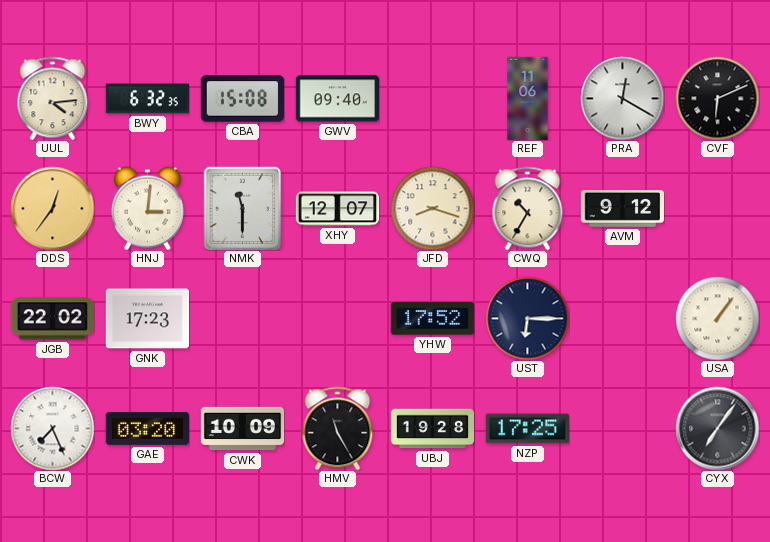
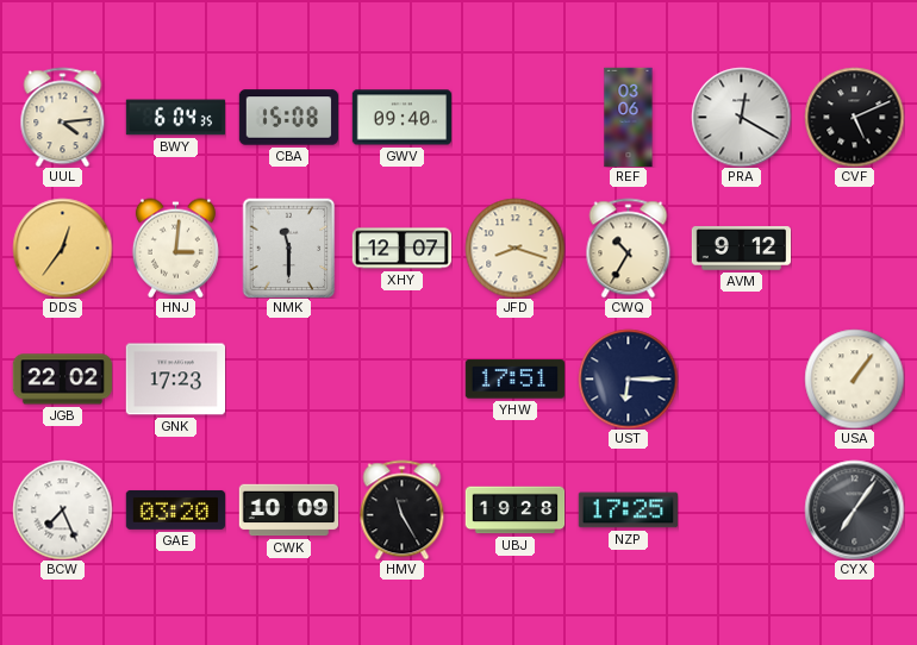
BWY: 6:32 -> 6:04
REF: 11:06 -> 03:06
CVF: 6:11 -> 5:11
YHW: 17:52 -> 17:51
